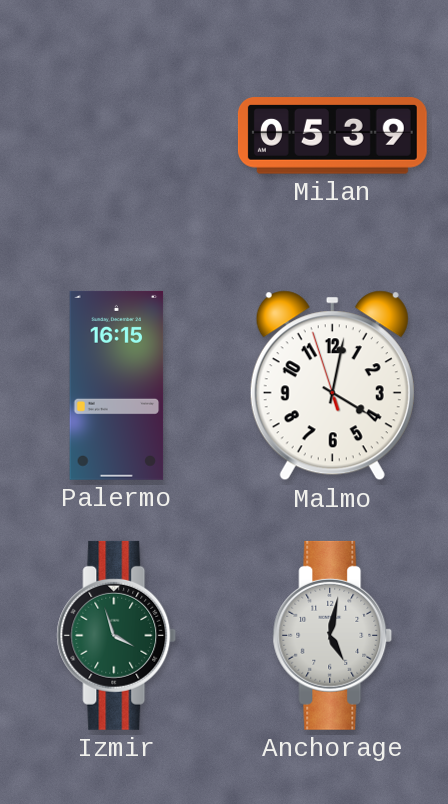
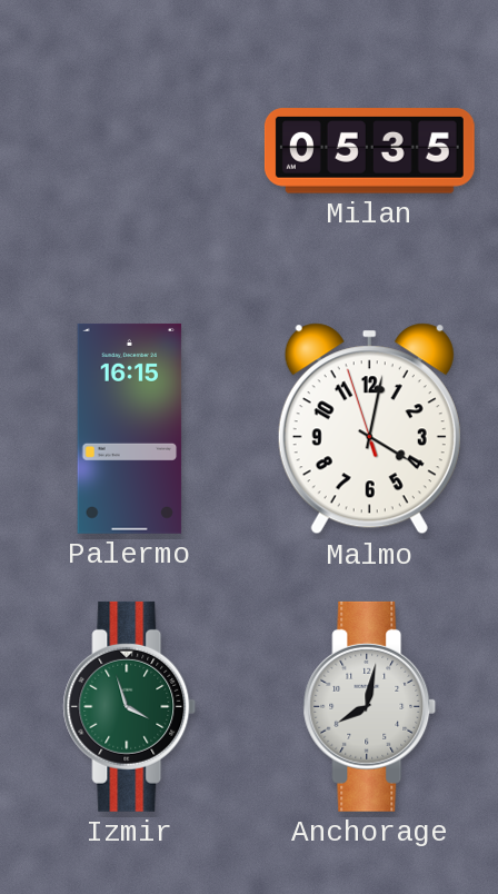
Milan: 05:39 -> 05:35
Anchorage: 5:02 -> 8:02
